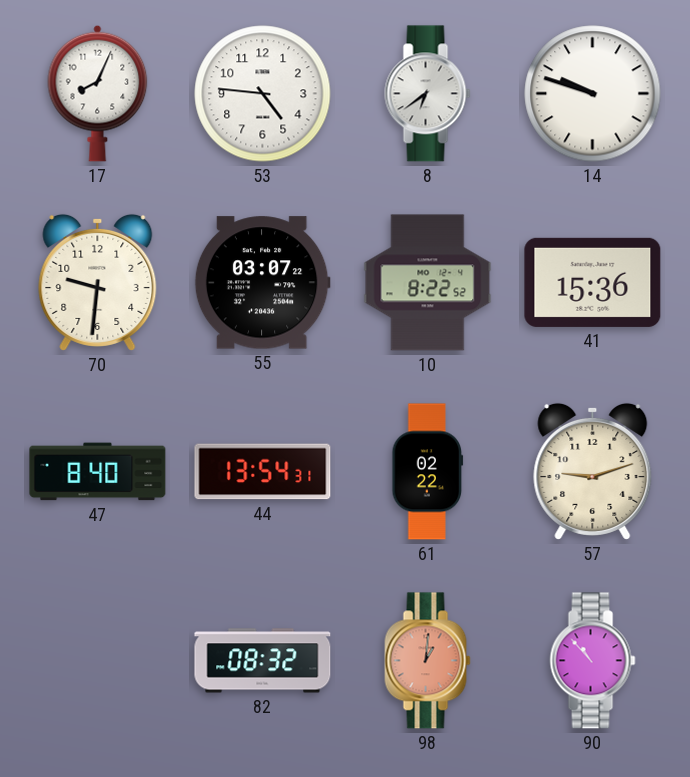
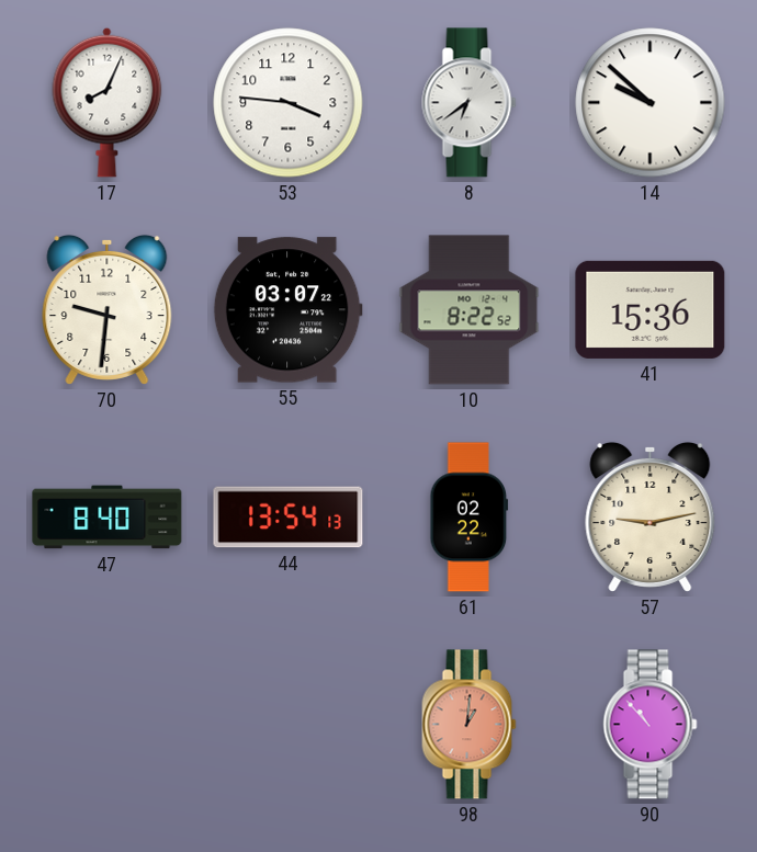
53: 4:46 -> 3:46
14: 9:48 -> 9:52
44: 13:54:31 -> 13:54:13
57: 9:12 -> 9:13
82: 08:32 -> none
